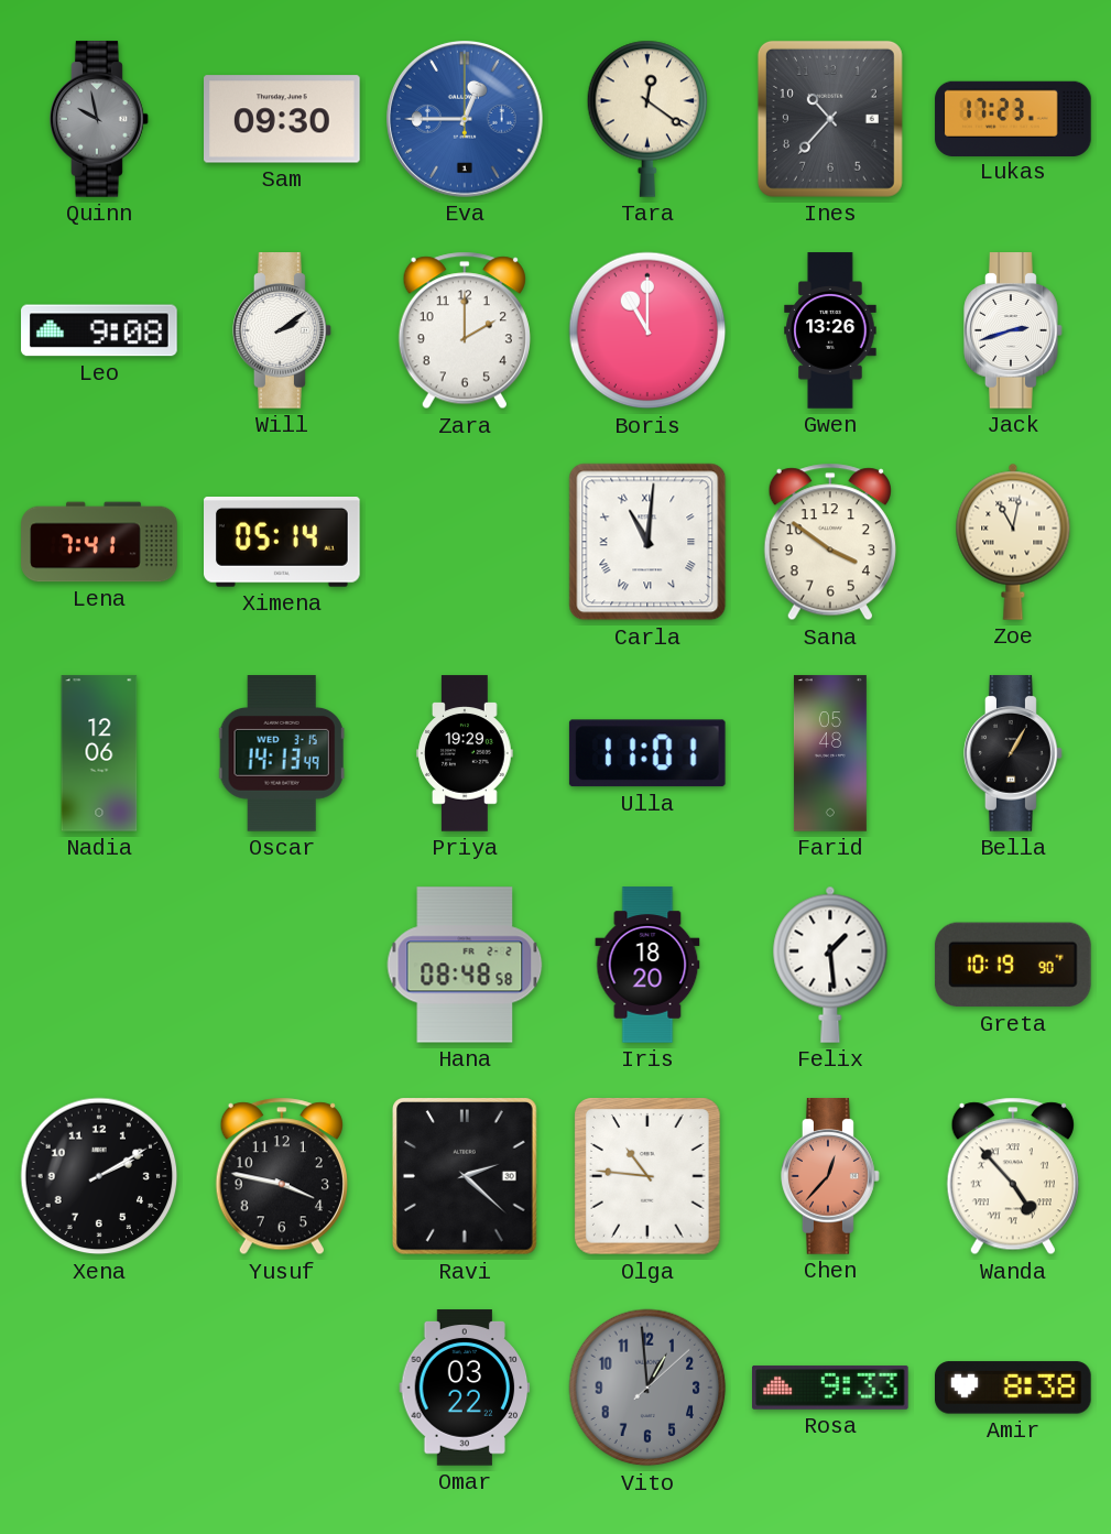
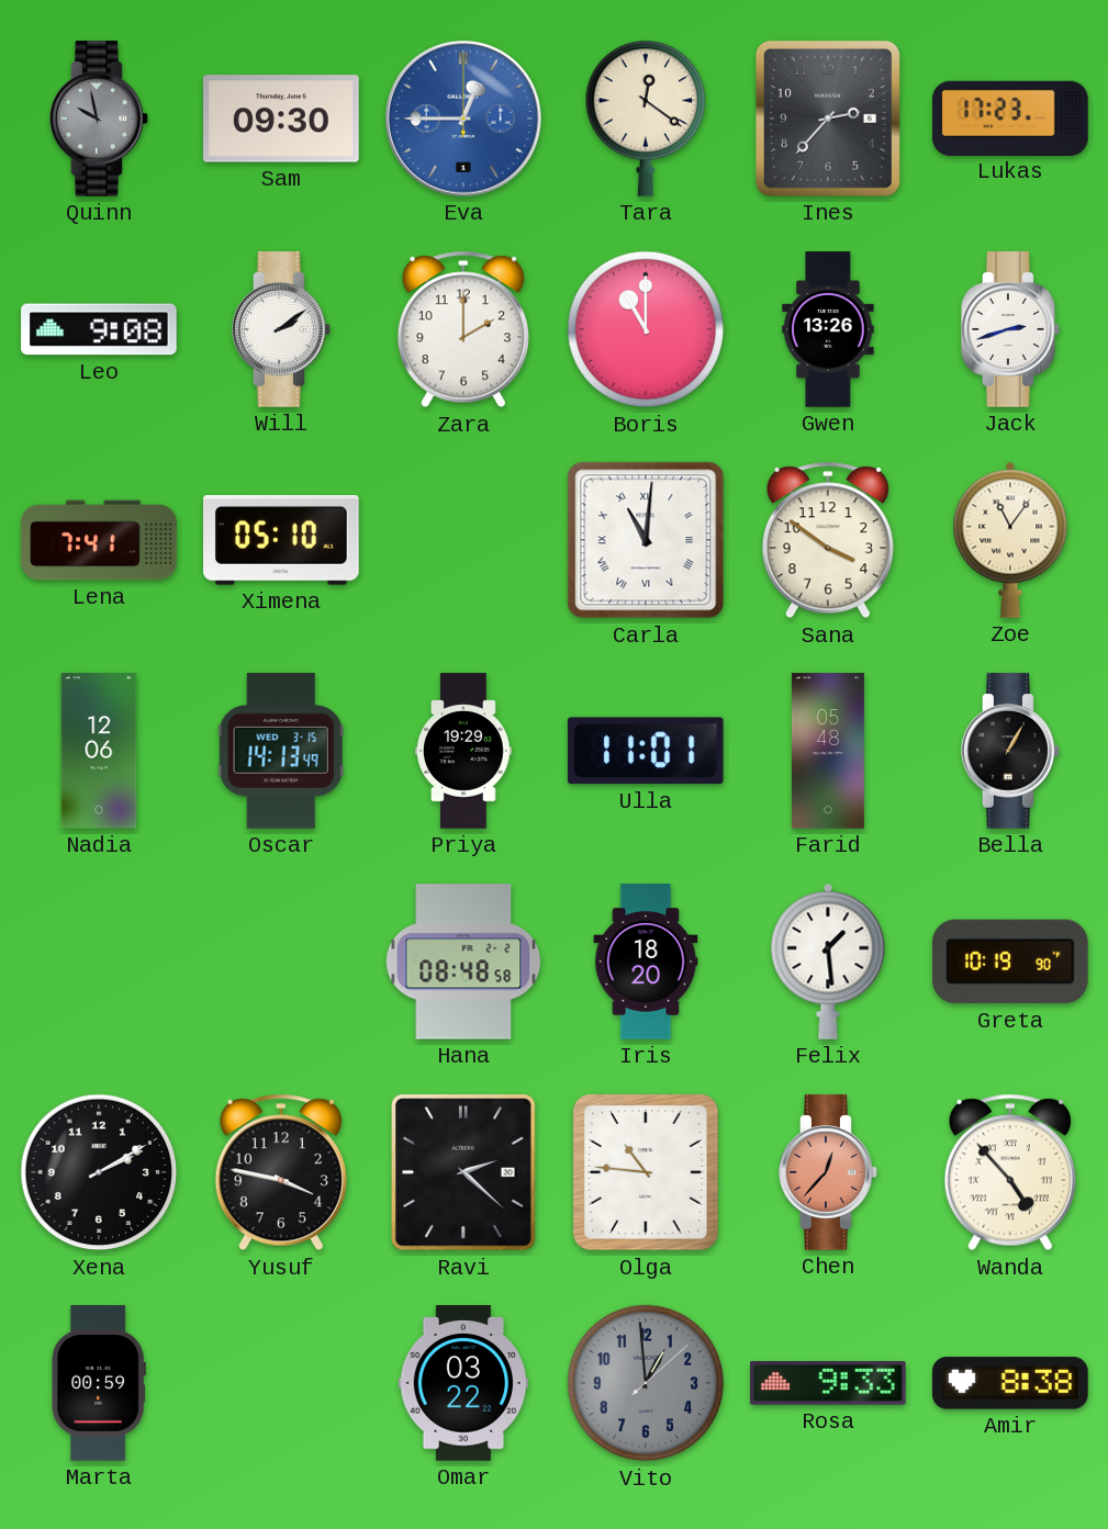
Ines: 10:37 -> 2:37
Ximena: 05:14 -> 05:10
Zoe: 11:02 -> 11:06
Marta: none -> 00:59
